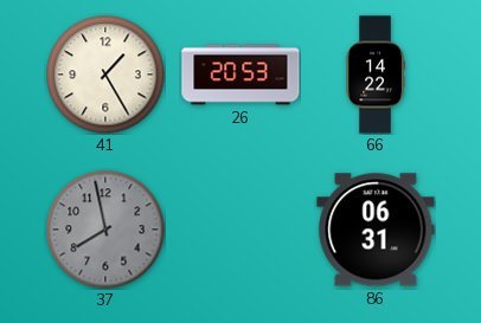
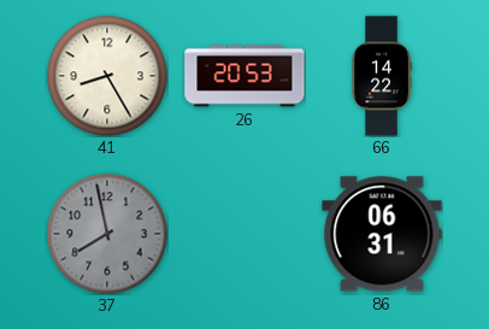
41: 1:25 -> 8:25
